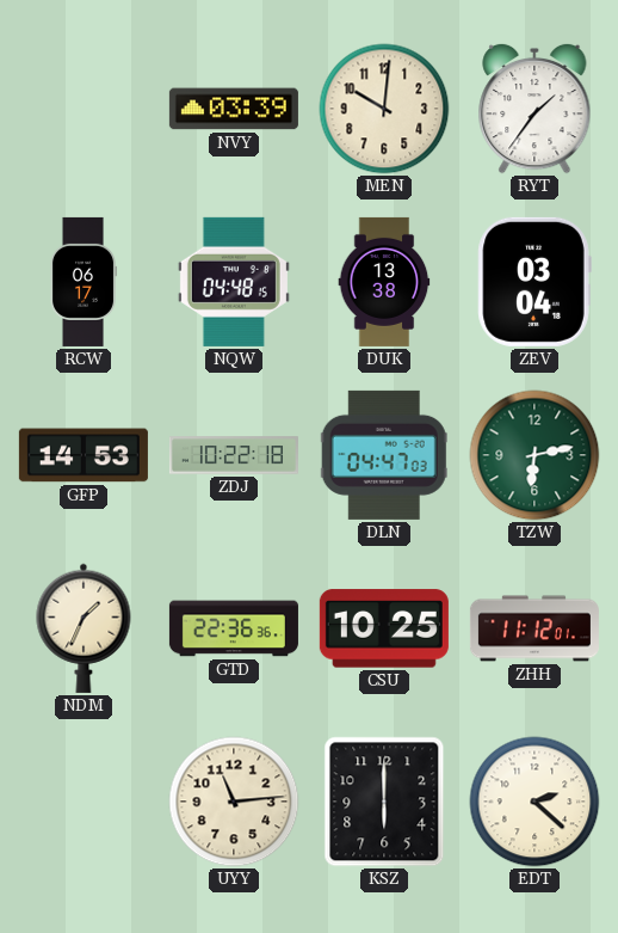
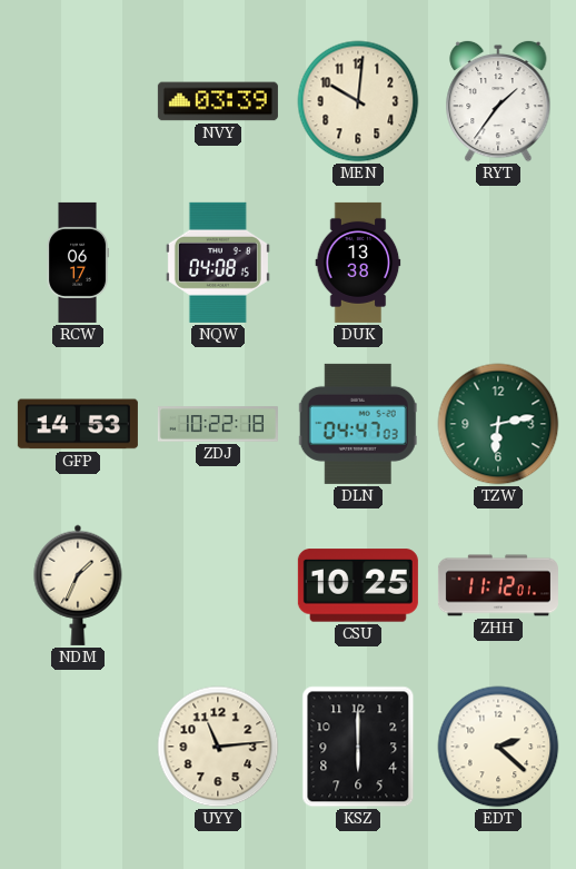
NQW: 04:48 -> 04:08
ZEV: 03:04 -> none
GTD: 22:36 -> none
